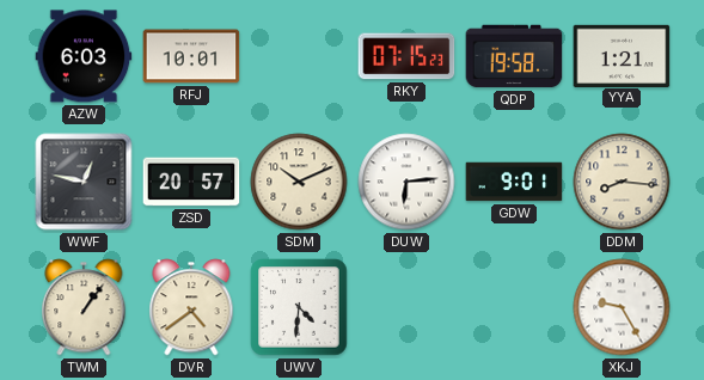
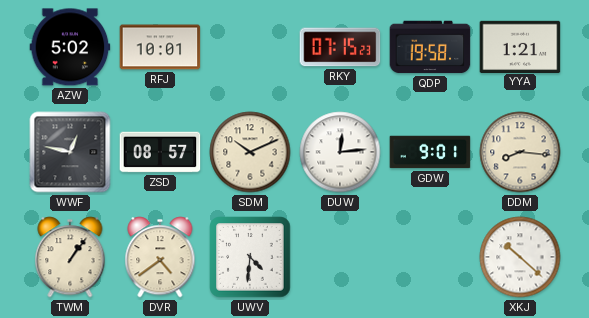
AZW: 6:03 -> 5:02
ZSD: 20:57 -> 08:57
DUW: 6:14 -> 12:14
XKJ: 9:25 -> 10:22
